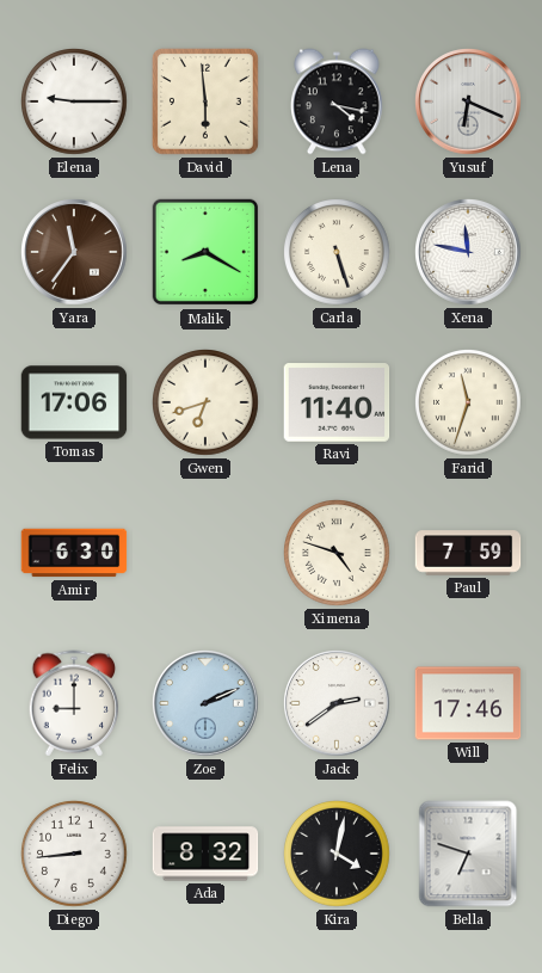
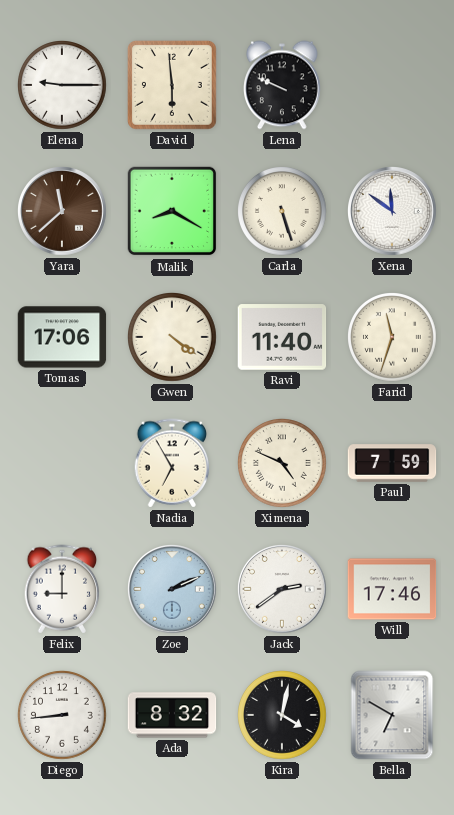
Lena: 4:17 -> 9:49
Yusuf: 6:19 -> none
Yara: 11:36 -> 11:38
Xena: 11:47 -> 11:51
Gwen: 6:42 -> 4:21
Amir: 6:30 -> none
Nadia: none -> 6:55
Ximena: 4:48 -> 4:49
Bella: 6:48 -> 6:50
